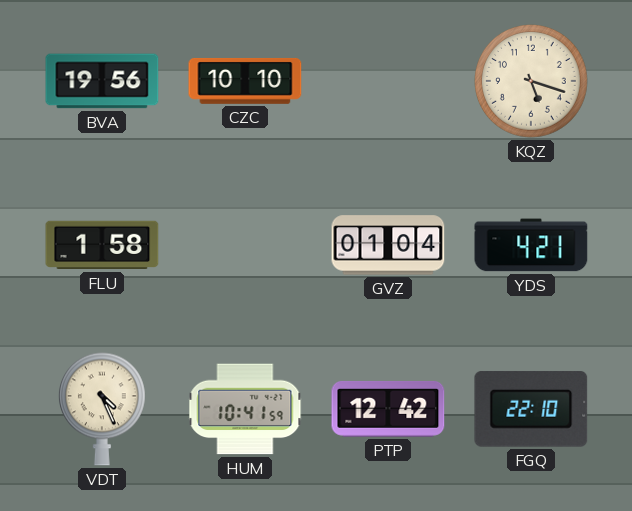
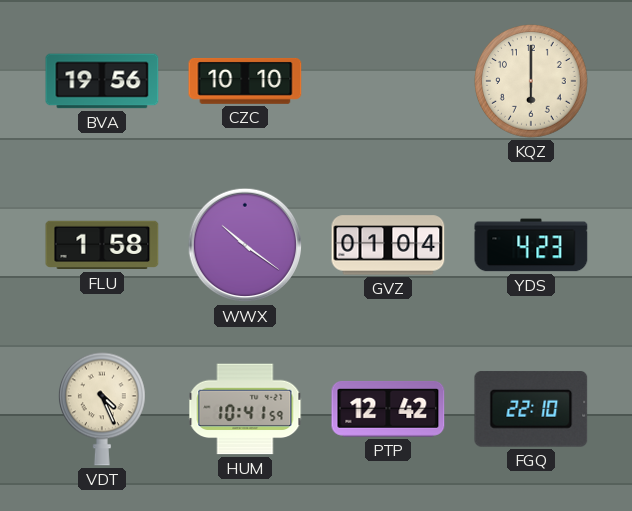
KQZ: 5:18 -> 6:00
WWX: none -> 10:21
YDS: 4:21 -> 4:23
